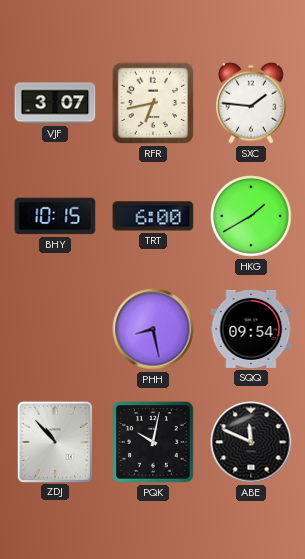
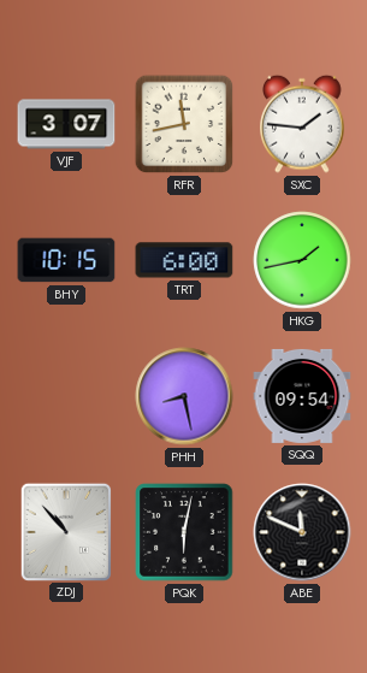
RFR: 6:43 -> 11:43
HKG: 1:40 -> 1:43
PQK: 10:02 -> 6:02
